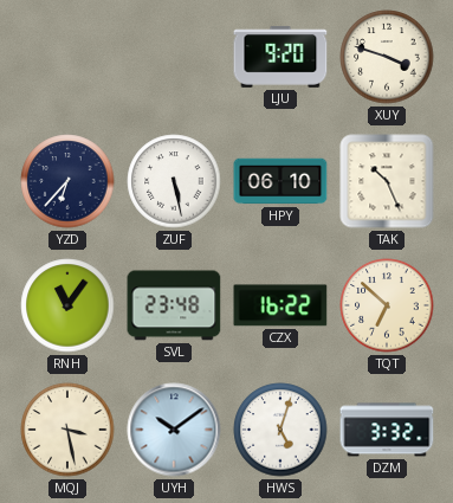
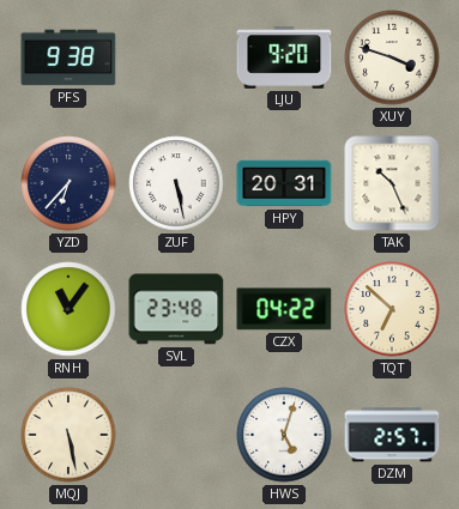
PFS: none -> 9:38
HPY: 06:10 -> 20:31
CZX: 16:22 -> 04:22
MQJ: 3:28 -> 5:28
UYH: 10:09 -> none
DZM: 3:32 -> 2:57
